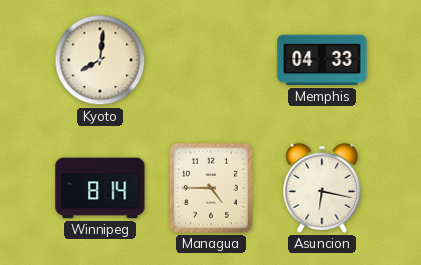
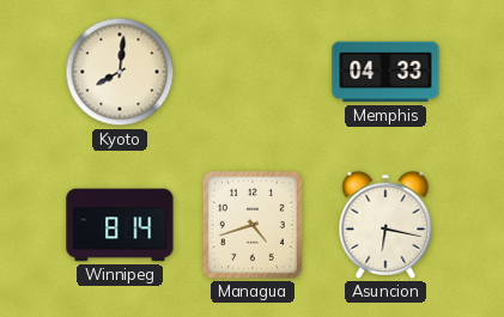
Managua: 4:45 -> 4:42
